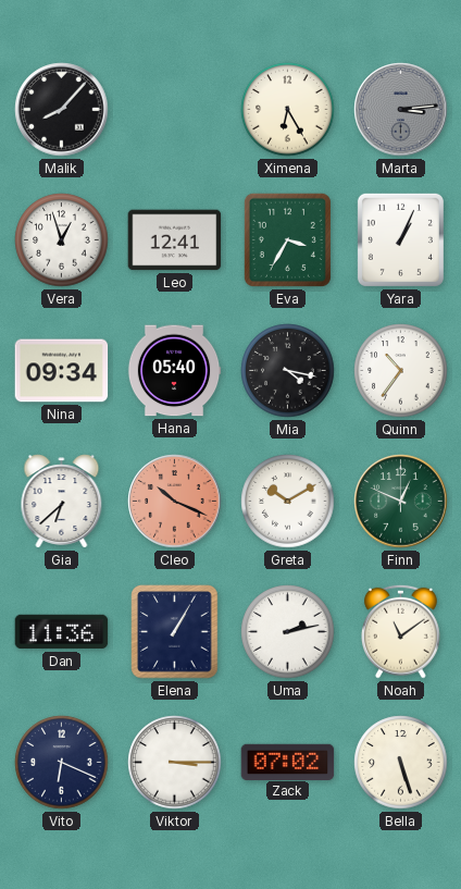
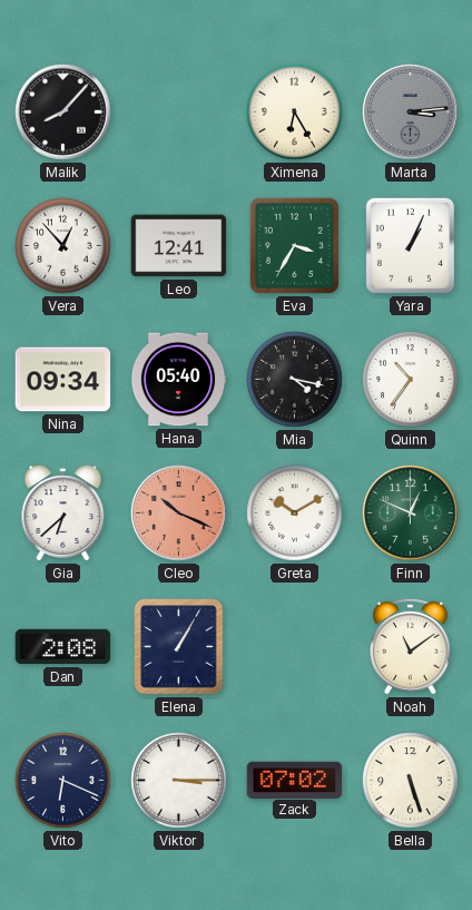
Vera: 12:57 -> 12:53
Dan: 11:36 -> 2:08
Uma: 2:13 -> none
